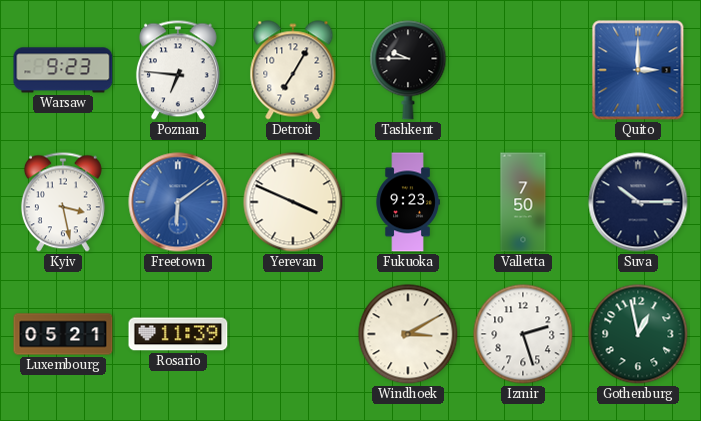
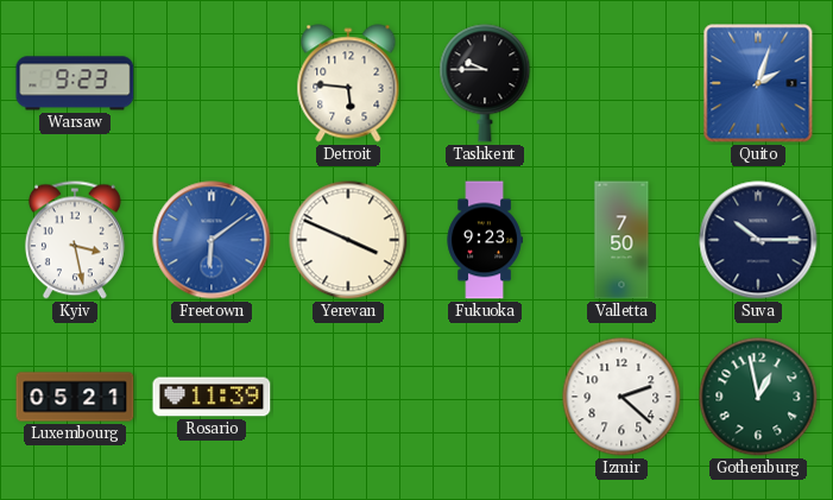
Poznan: 6:46 -> none
Detroit: 7:05 -> 5:46
Quito: 3:00 -> 2:03
Windhoek: 3:10 -> none
Izmir: 2:27 -> 2:22
